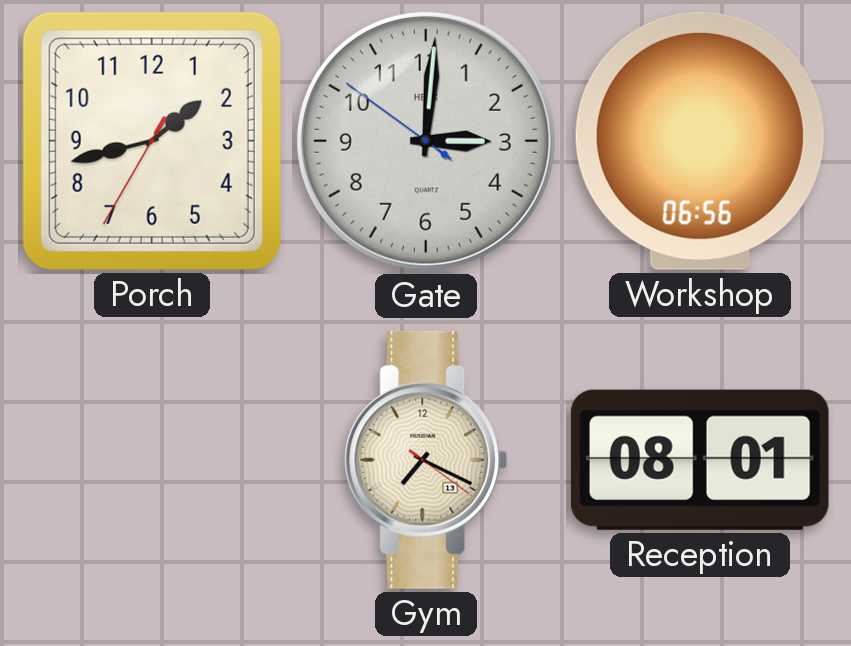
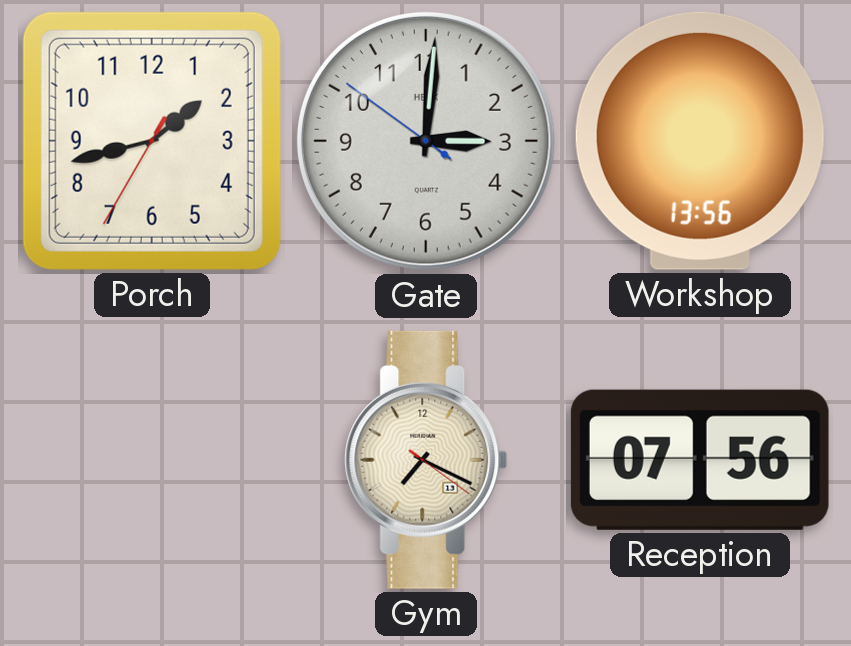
Workshop: 06:56 -> 13:56
Reception: 08:01 -> 07:56
